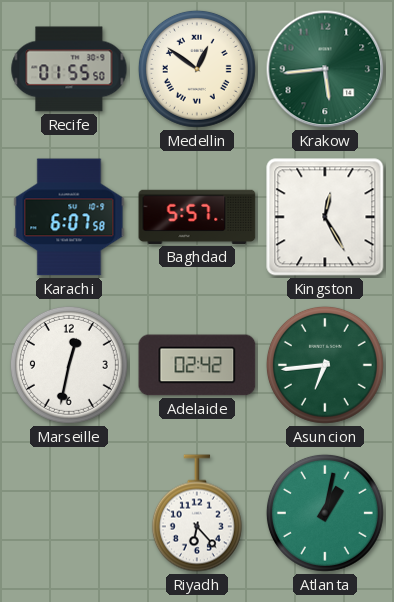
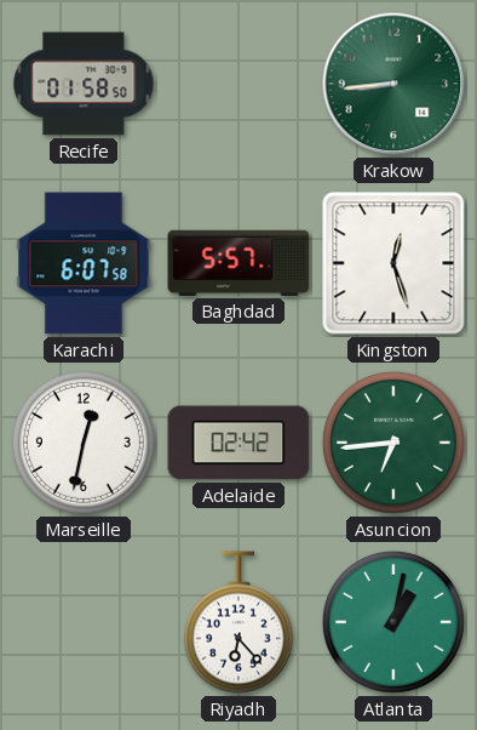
Recife: 01:55 -> 01:58
Medellin: 12:51 -> none
Krakow: 5:44 -> 8:44
Kingston: 12:25 -> 12:27
